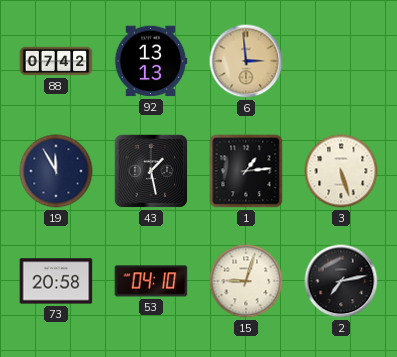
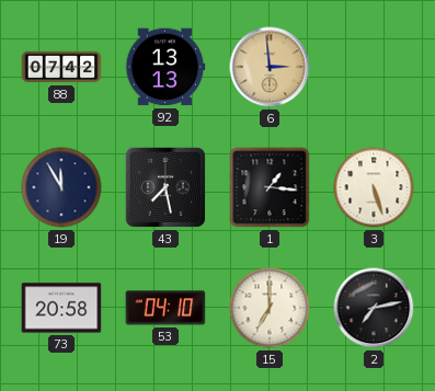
43: 1:28 -> 7:28
1: 1:14 -> 1:16
15: 9:03 -> 7:00
